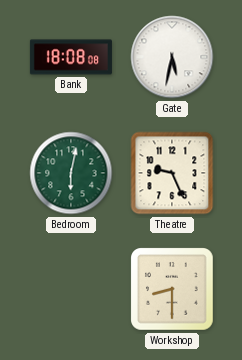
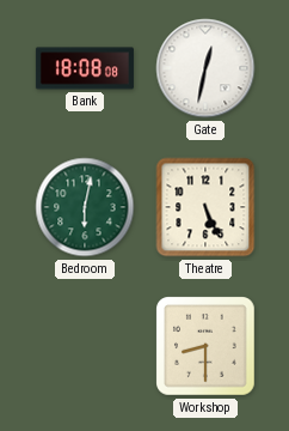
Gate: 5:32 -> 12:32
Theatre: 9:26 -> 5:26
